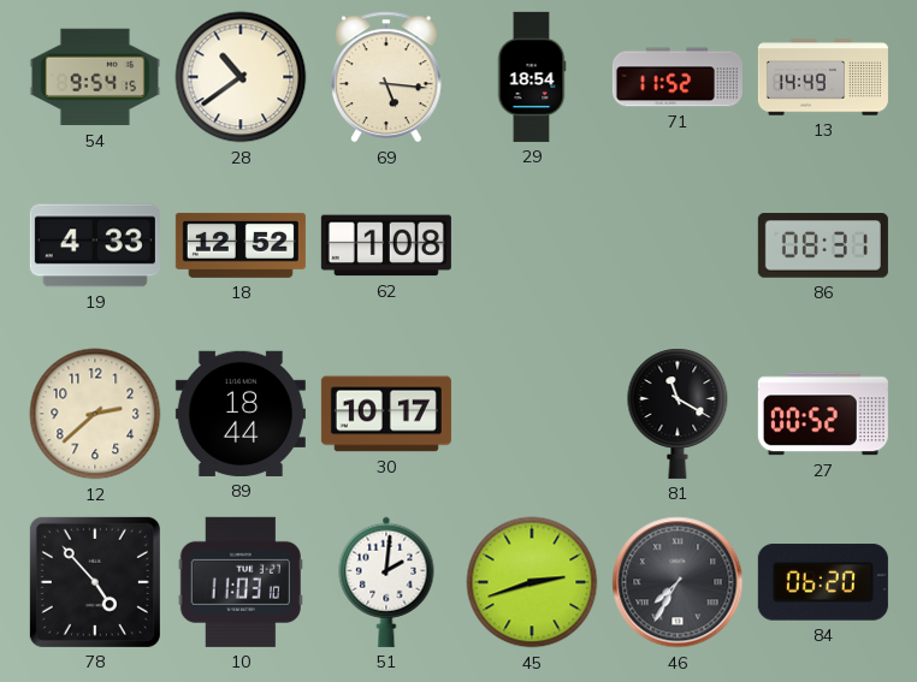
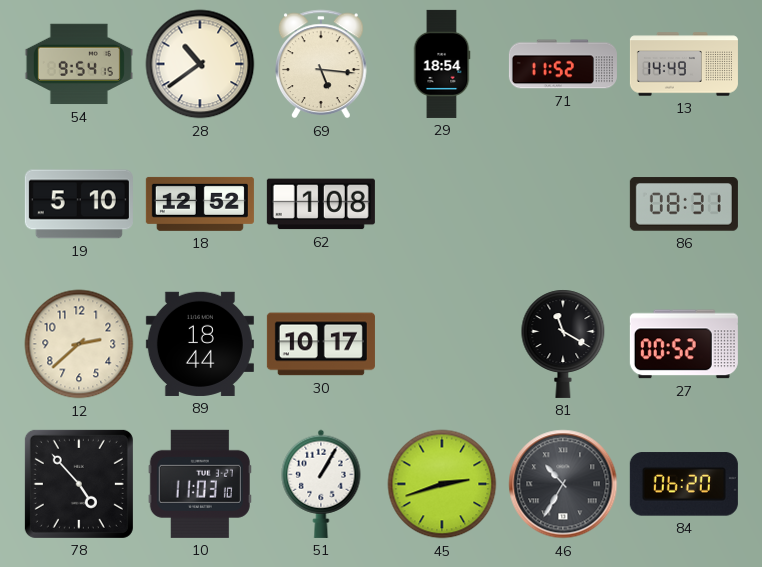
19: 4:33 -> 5:10
51: 2:01 -> 1:05
46: 7:35 -> 10:35
